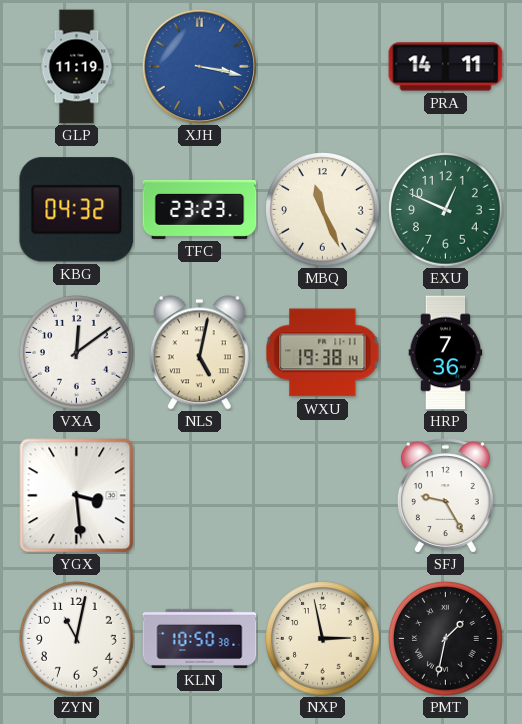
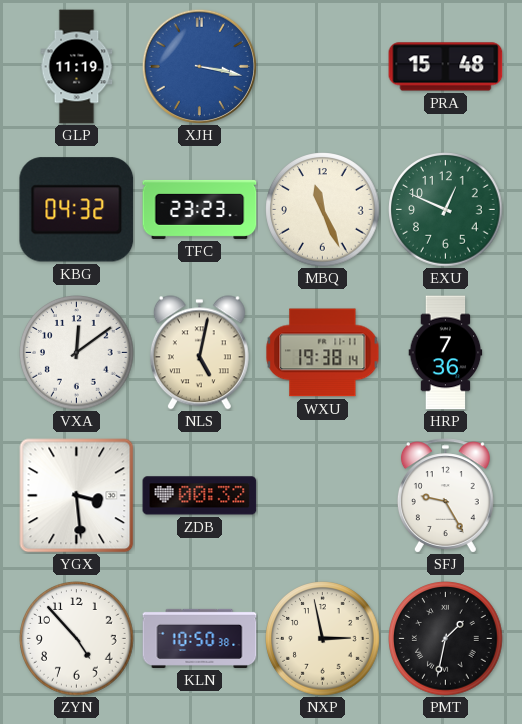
PRA: 14:11 -> 15:48
ZDB: none -> 00:32
ZYN: 11:02 -> 4:53
